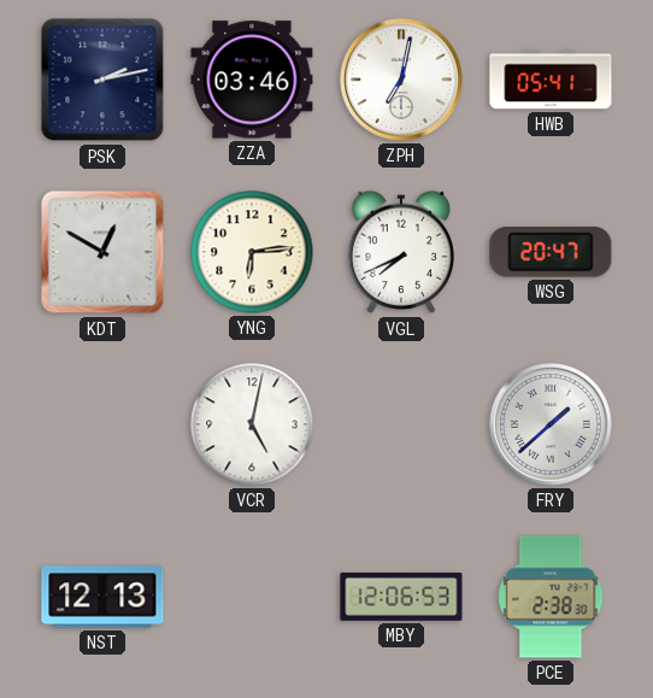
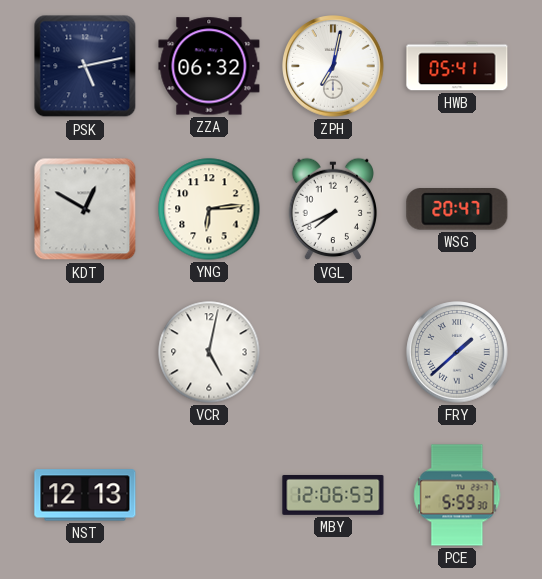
PSK: 2:13 -> 5:13
ZZA: 03:46 -> 06:32
PCE: 2:38 -> 5:59
